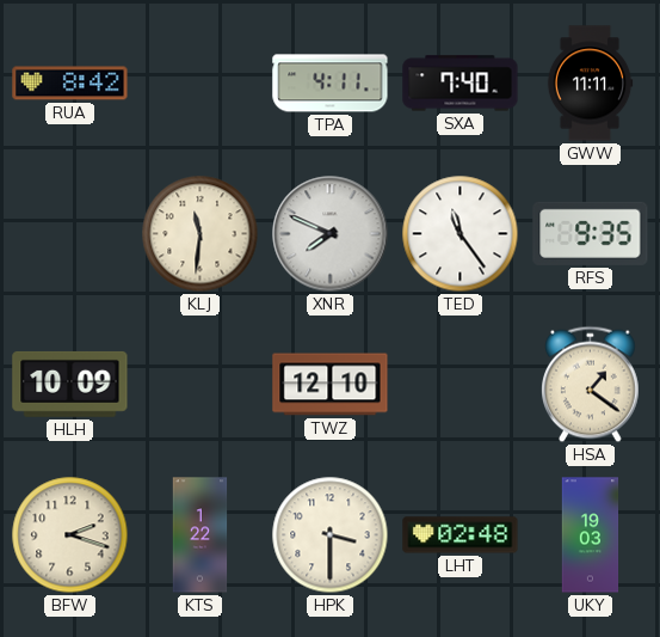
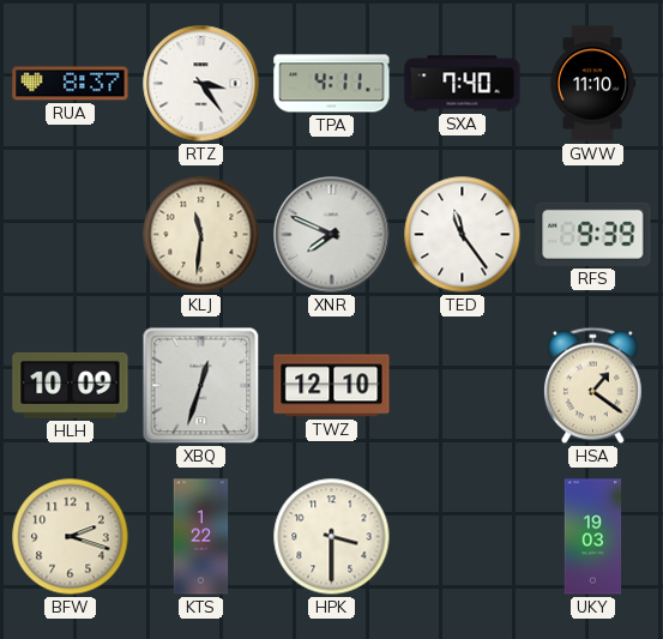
RUA: 8:42 -> 8:37
RTZ: none -> 3:24
GWW: 11:11 -> 11:10
RFS: 9:35 -> 9:39
XBQ: none -> 12:33
LHT: 02:48 -> none
